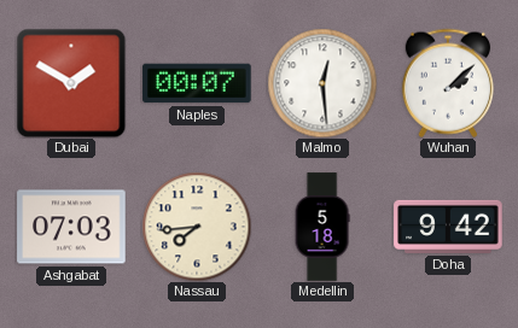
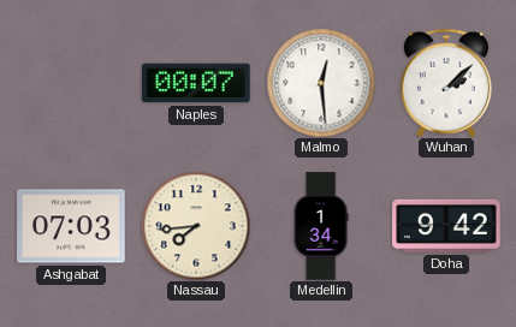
Dubai: 1:50 -> none
Medellin: 5:18 -> 1:34
